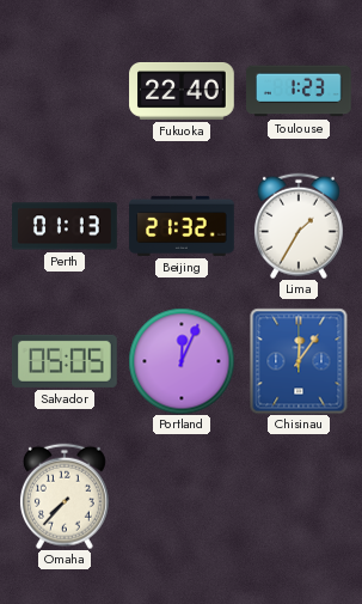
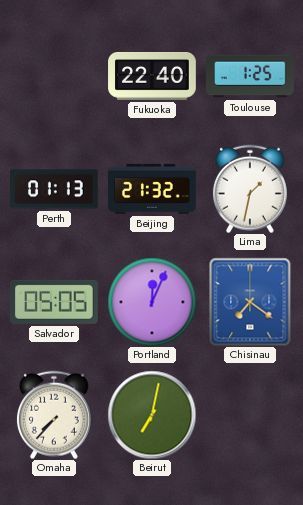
Toulouse: 1:23 -> 1:25
Lima: 1:35 -> 1:32
Chisinau: 12:06 -> 7:21
Beirut: none -> 7:02
